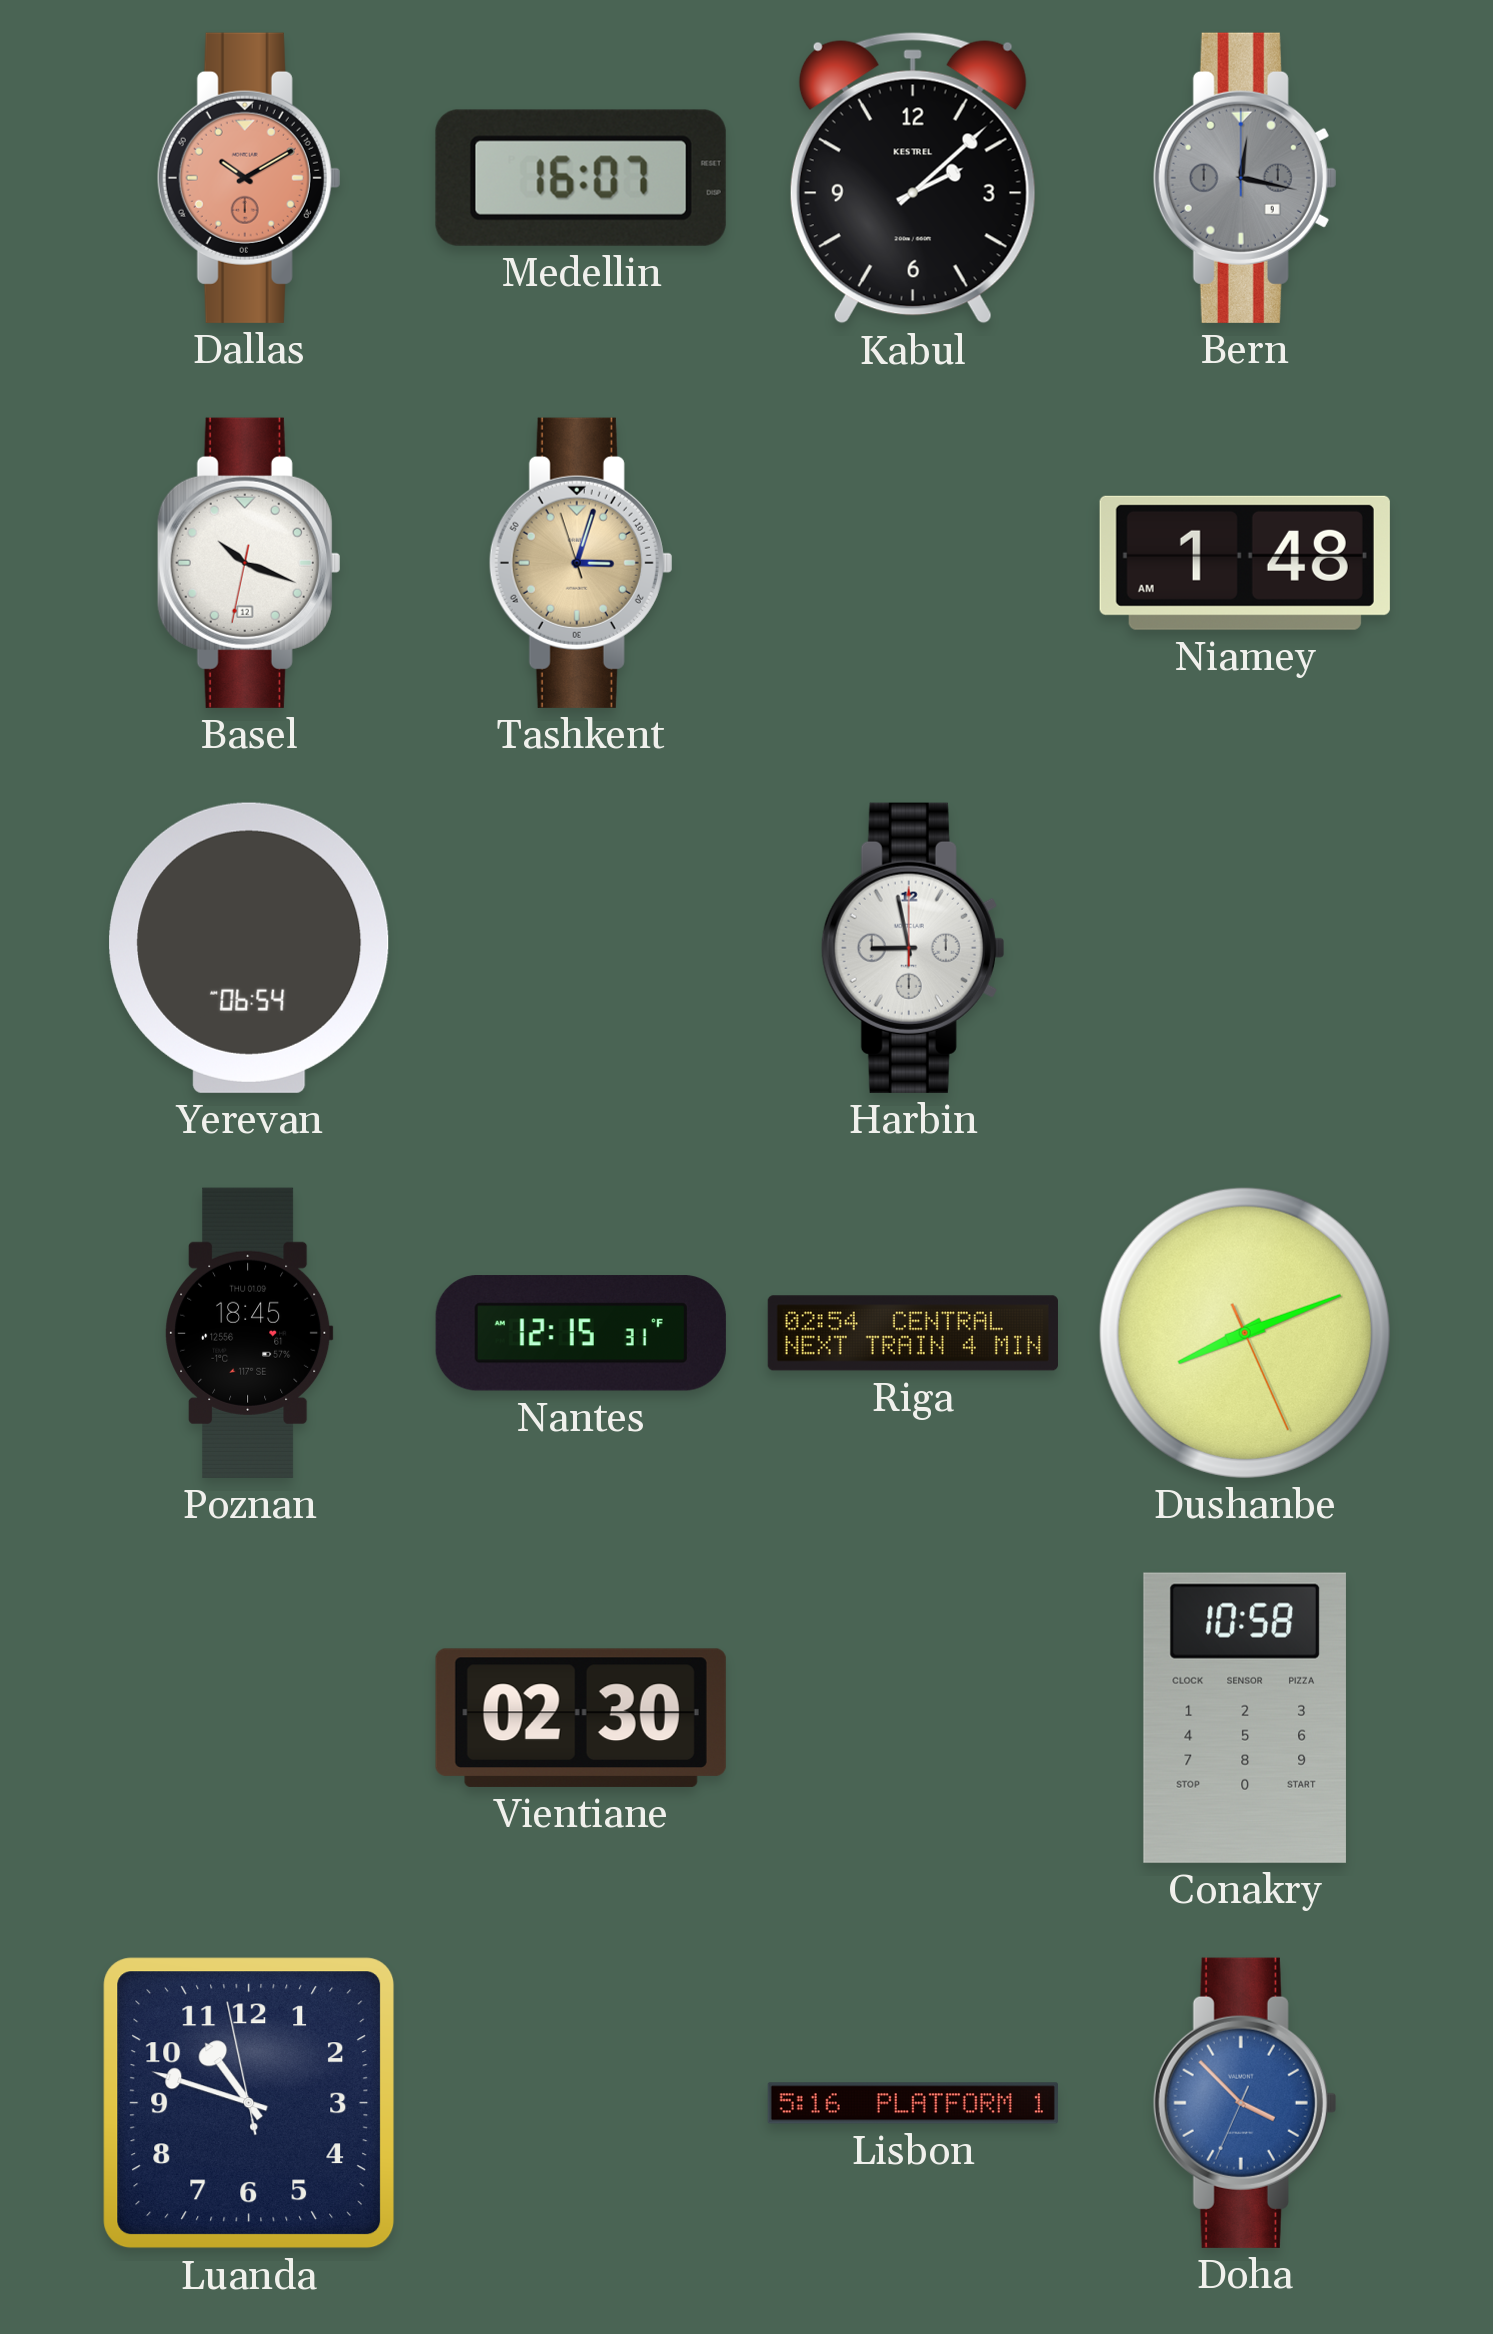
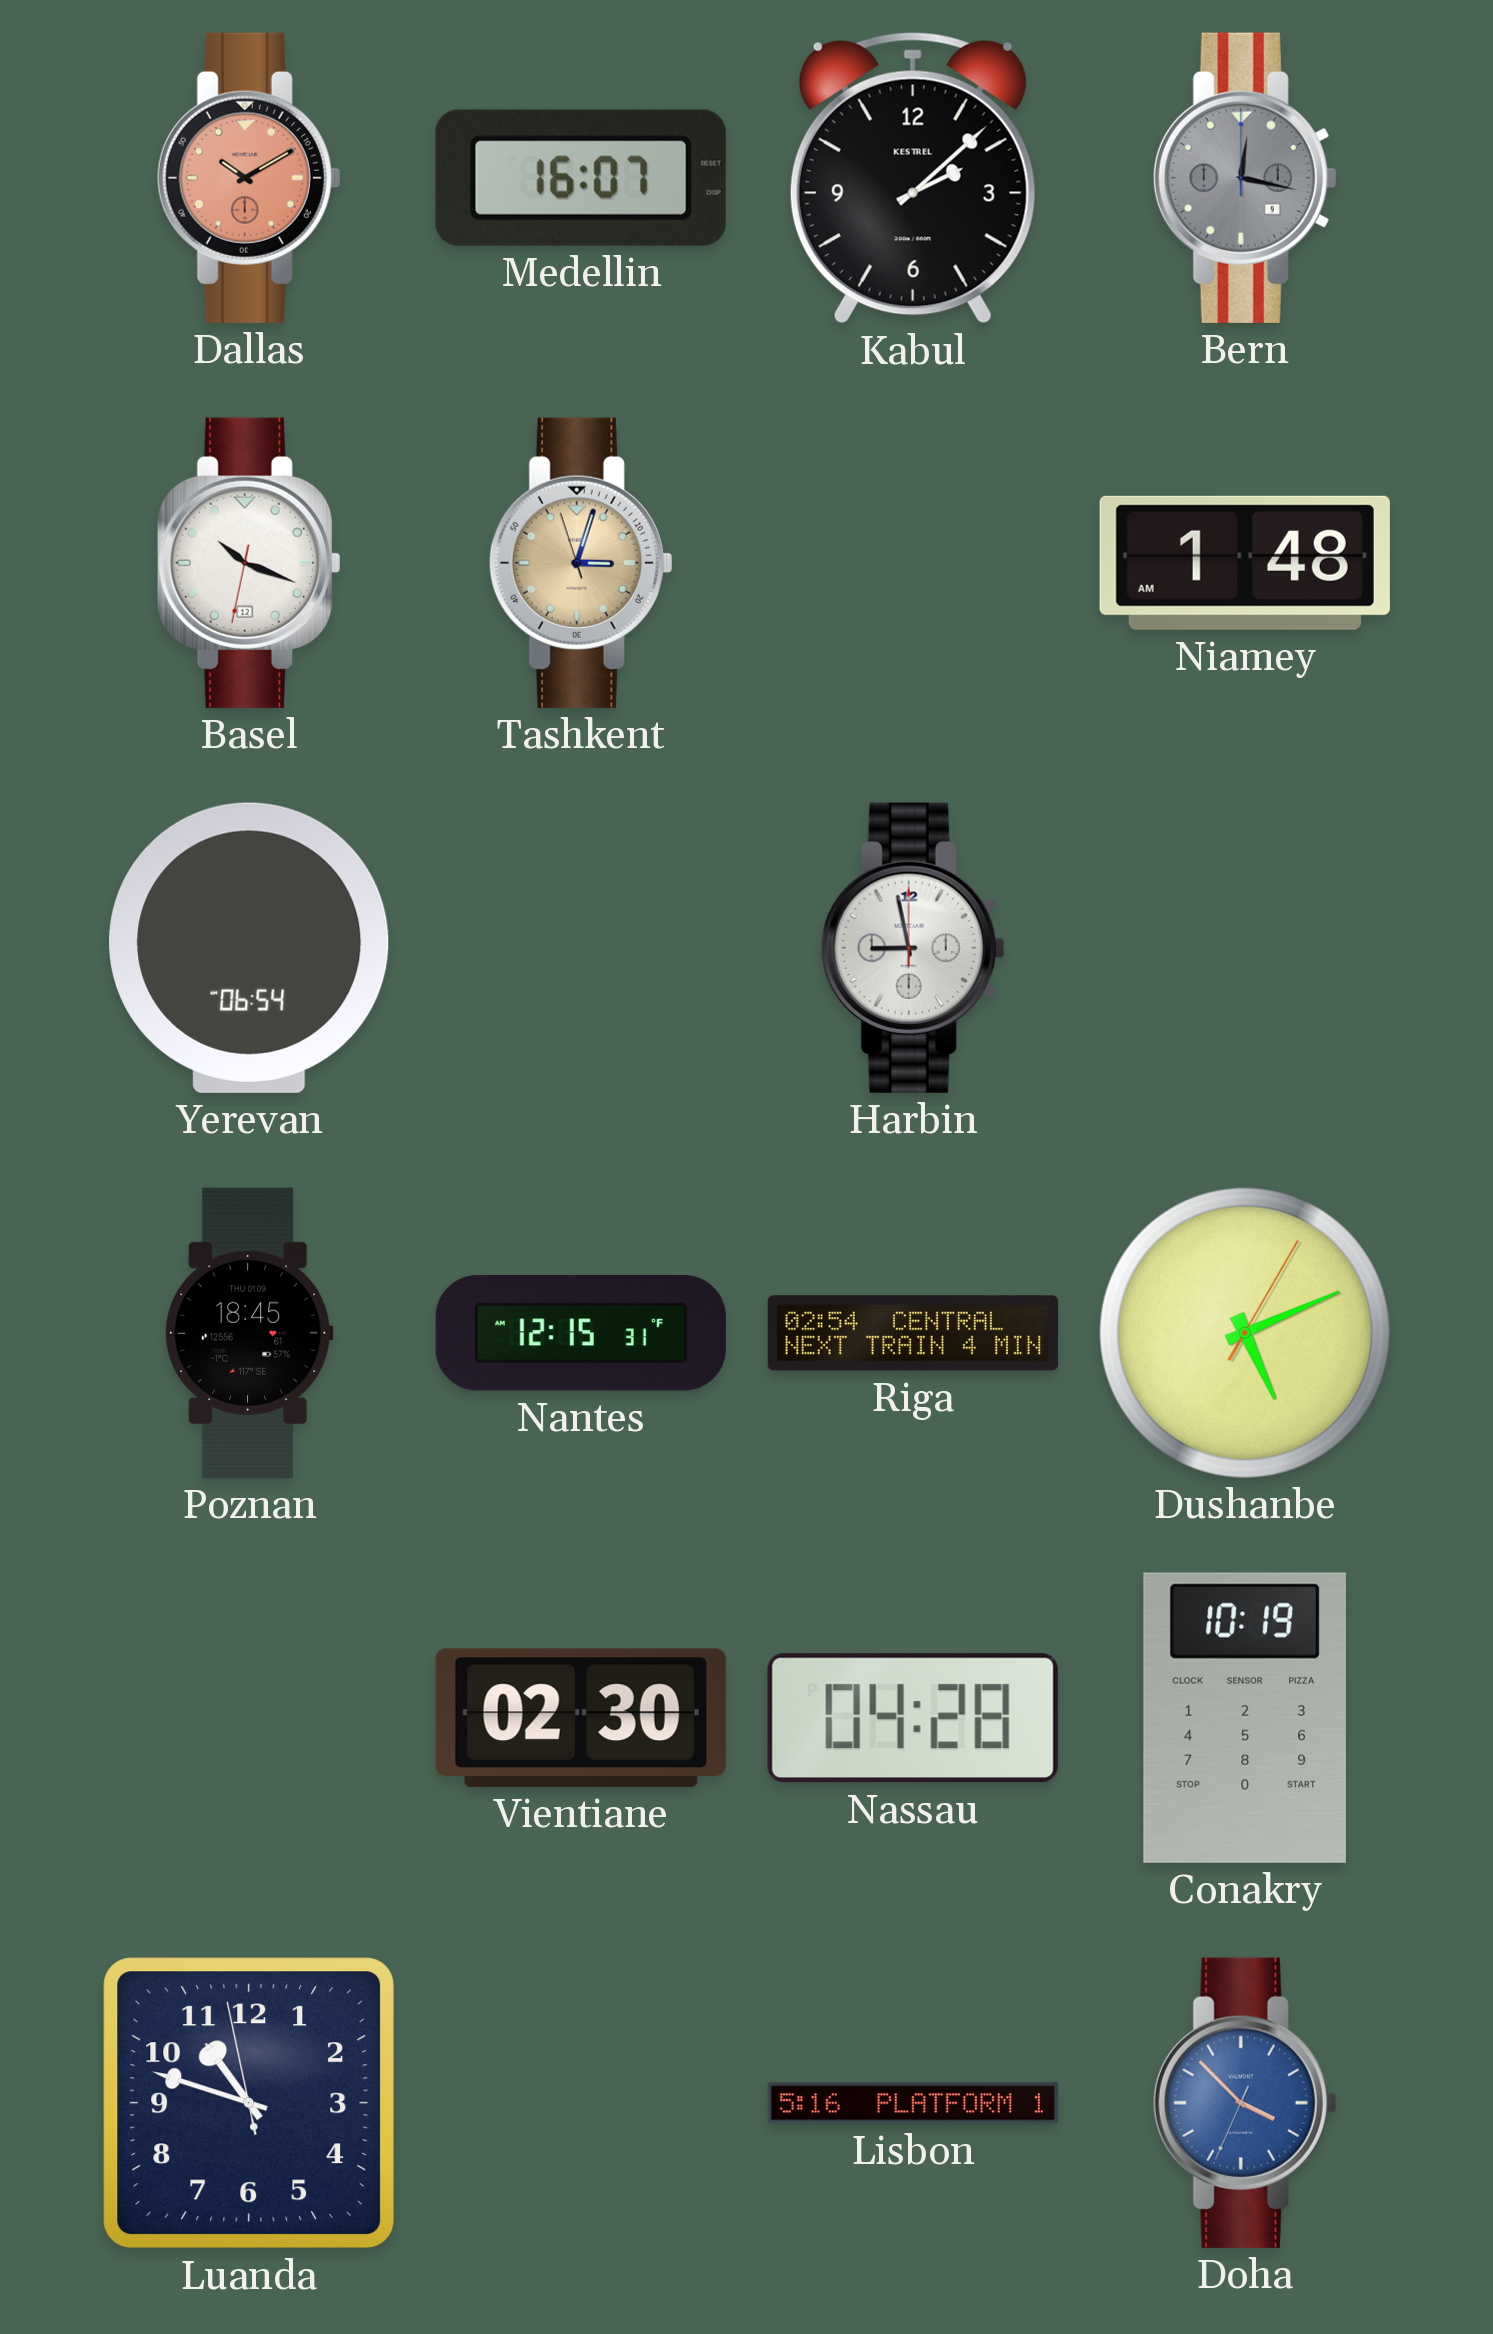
Dushanbe: 8:11 -> 5:11
Nassau: none -> 04:28
Conakry: 10:58 -> 10:19
